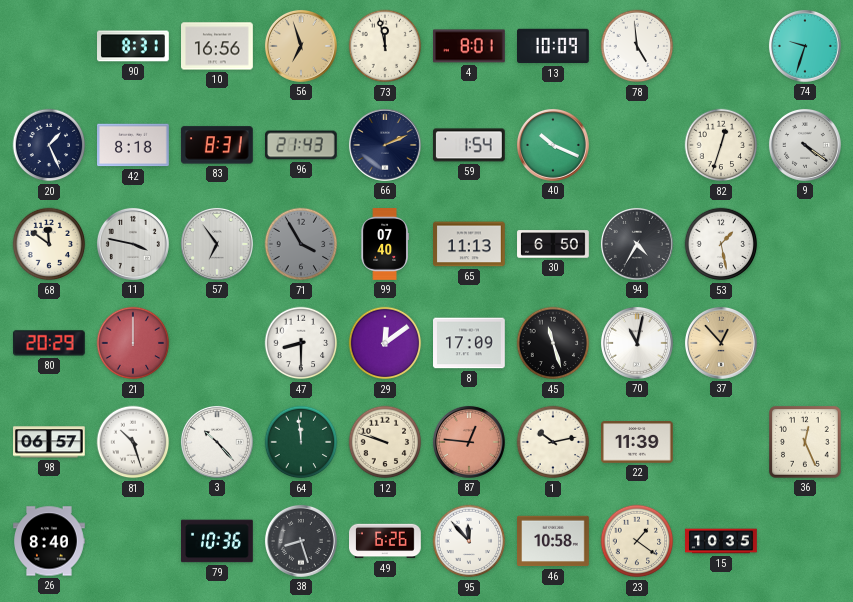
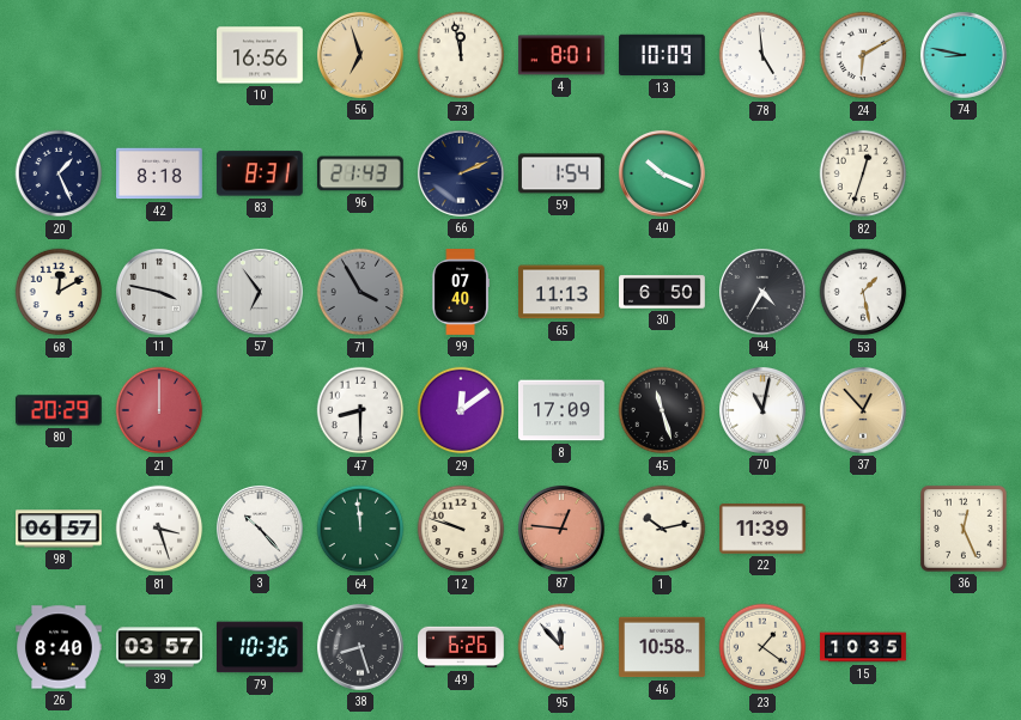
90: 8:31 -> none
24: none -> 6:10
74: 9:33 -> 8:47
9: 4:21 -> none
68: 11:51 -> 12:10
81: 10:27 -> 3:27
39: none -> 03:57
